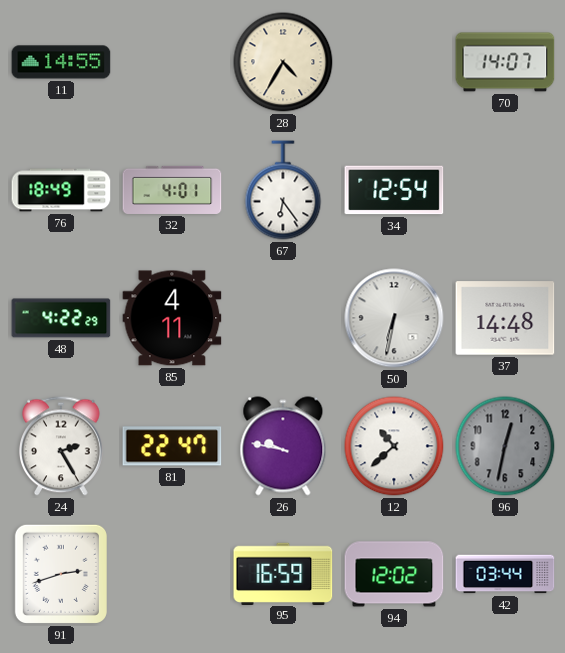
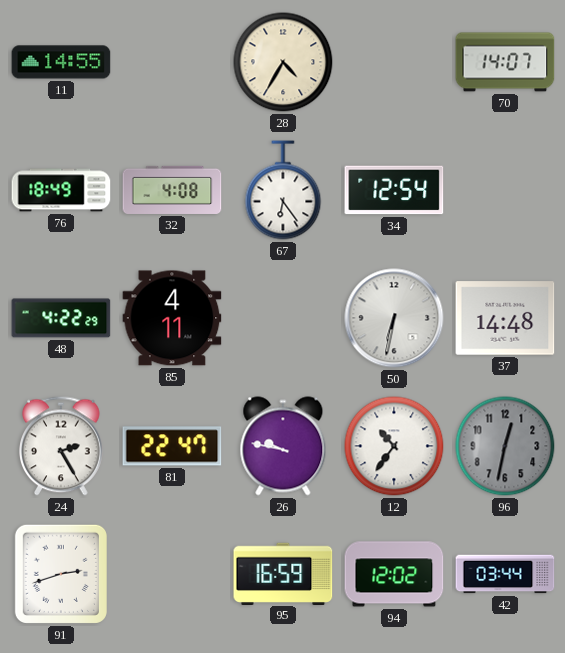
32: 4:01 -> 4:08
12: 10:38 -> 10:36
